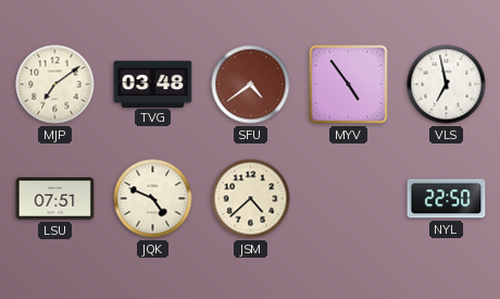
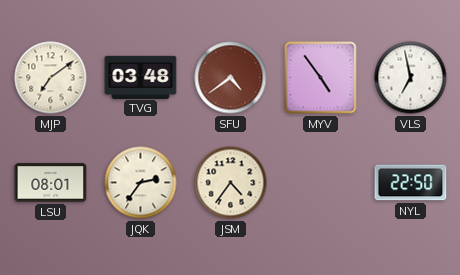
LSU: 07:51 -> 08:01
JQK: 4:49 -> 2:36
JSM: 4:38 -> 4:36
